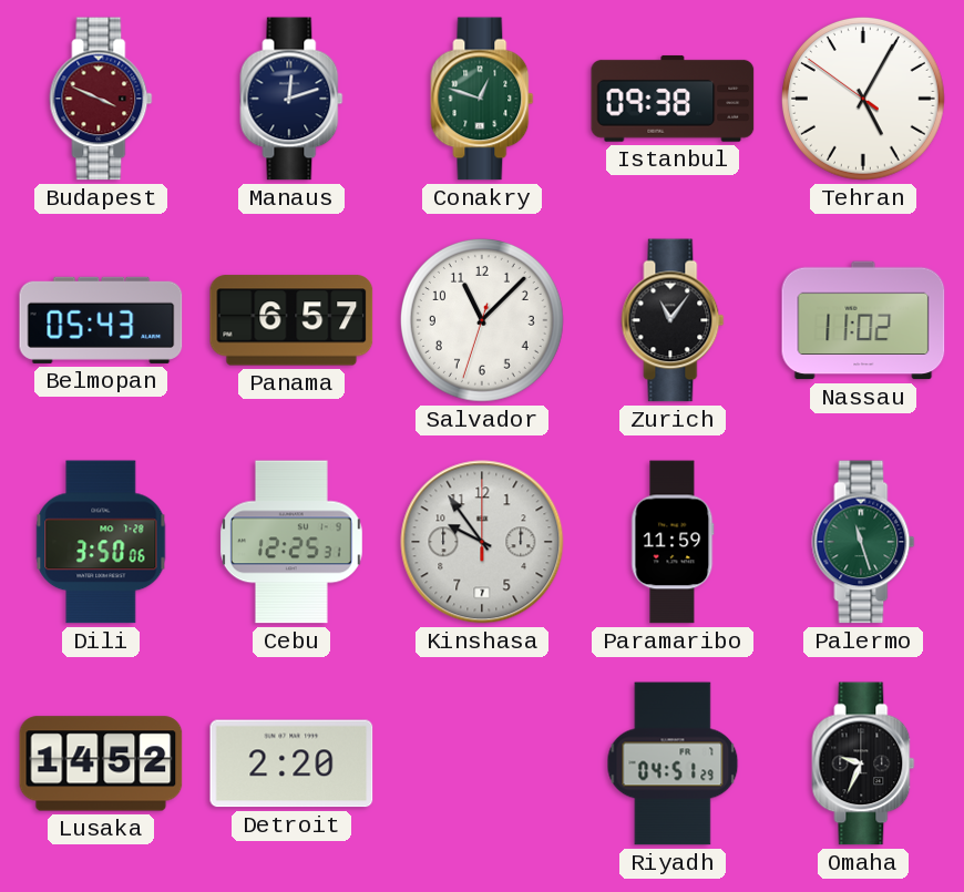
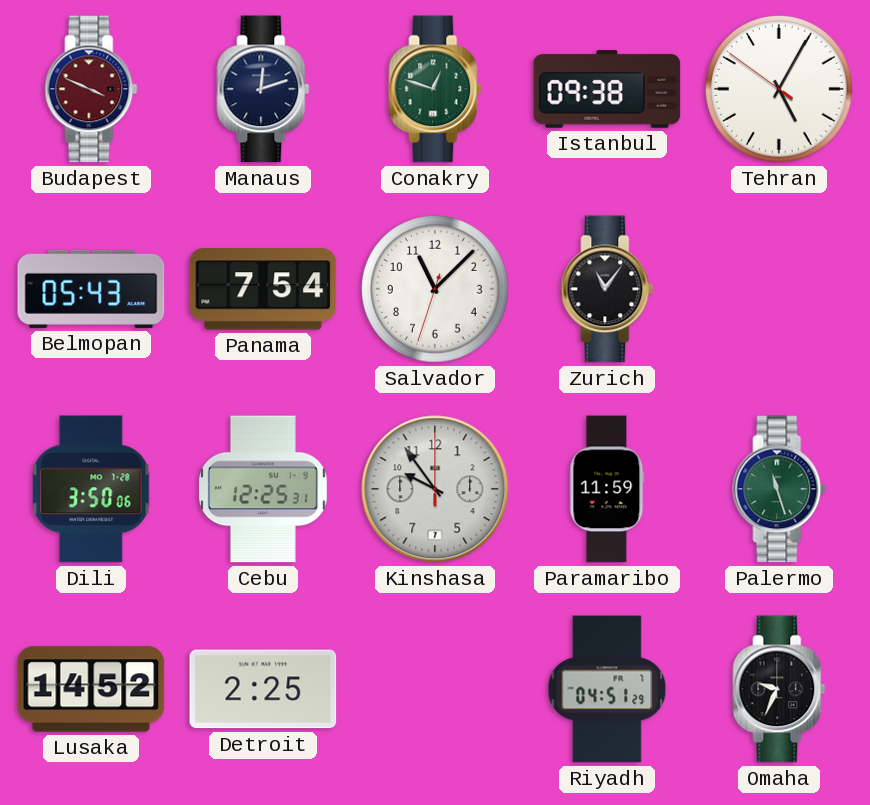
Panama: 6:57 -> 7:54
Nassau: 11:02 -> none
Detroit: 2:20 -> 2:25
